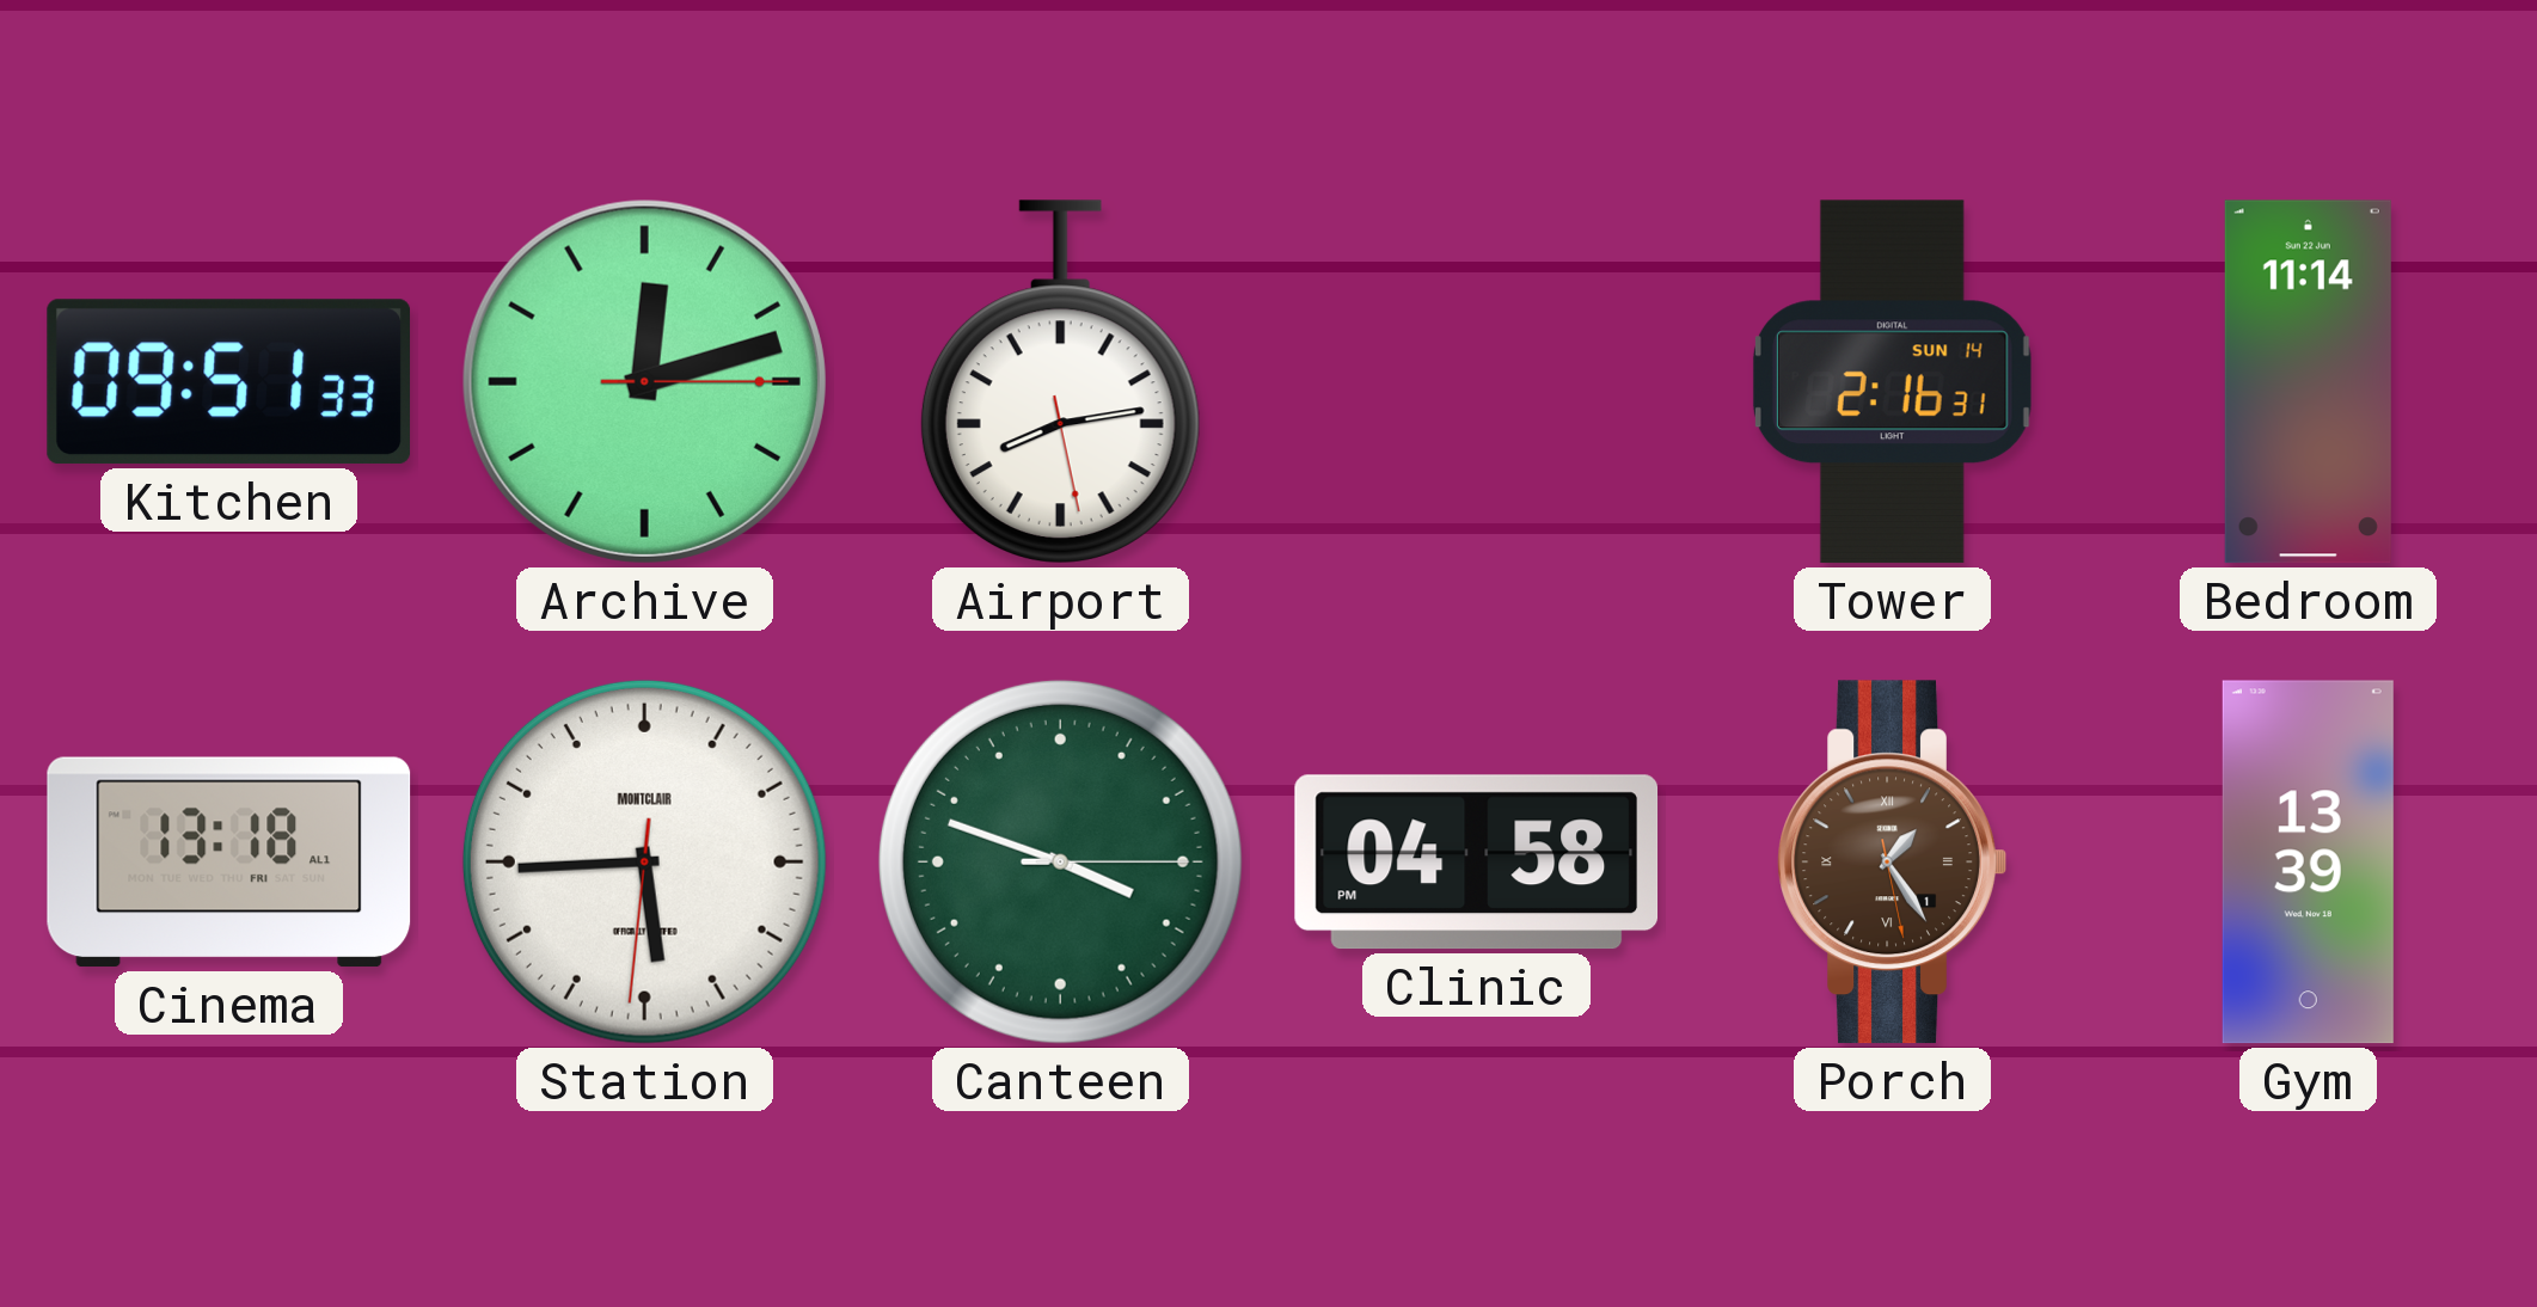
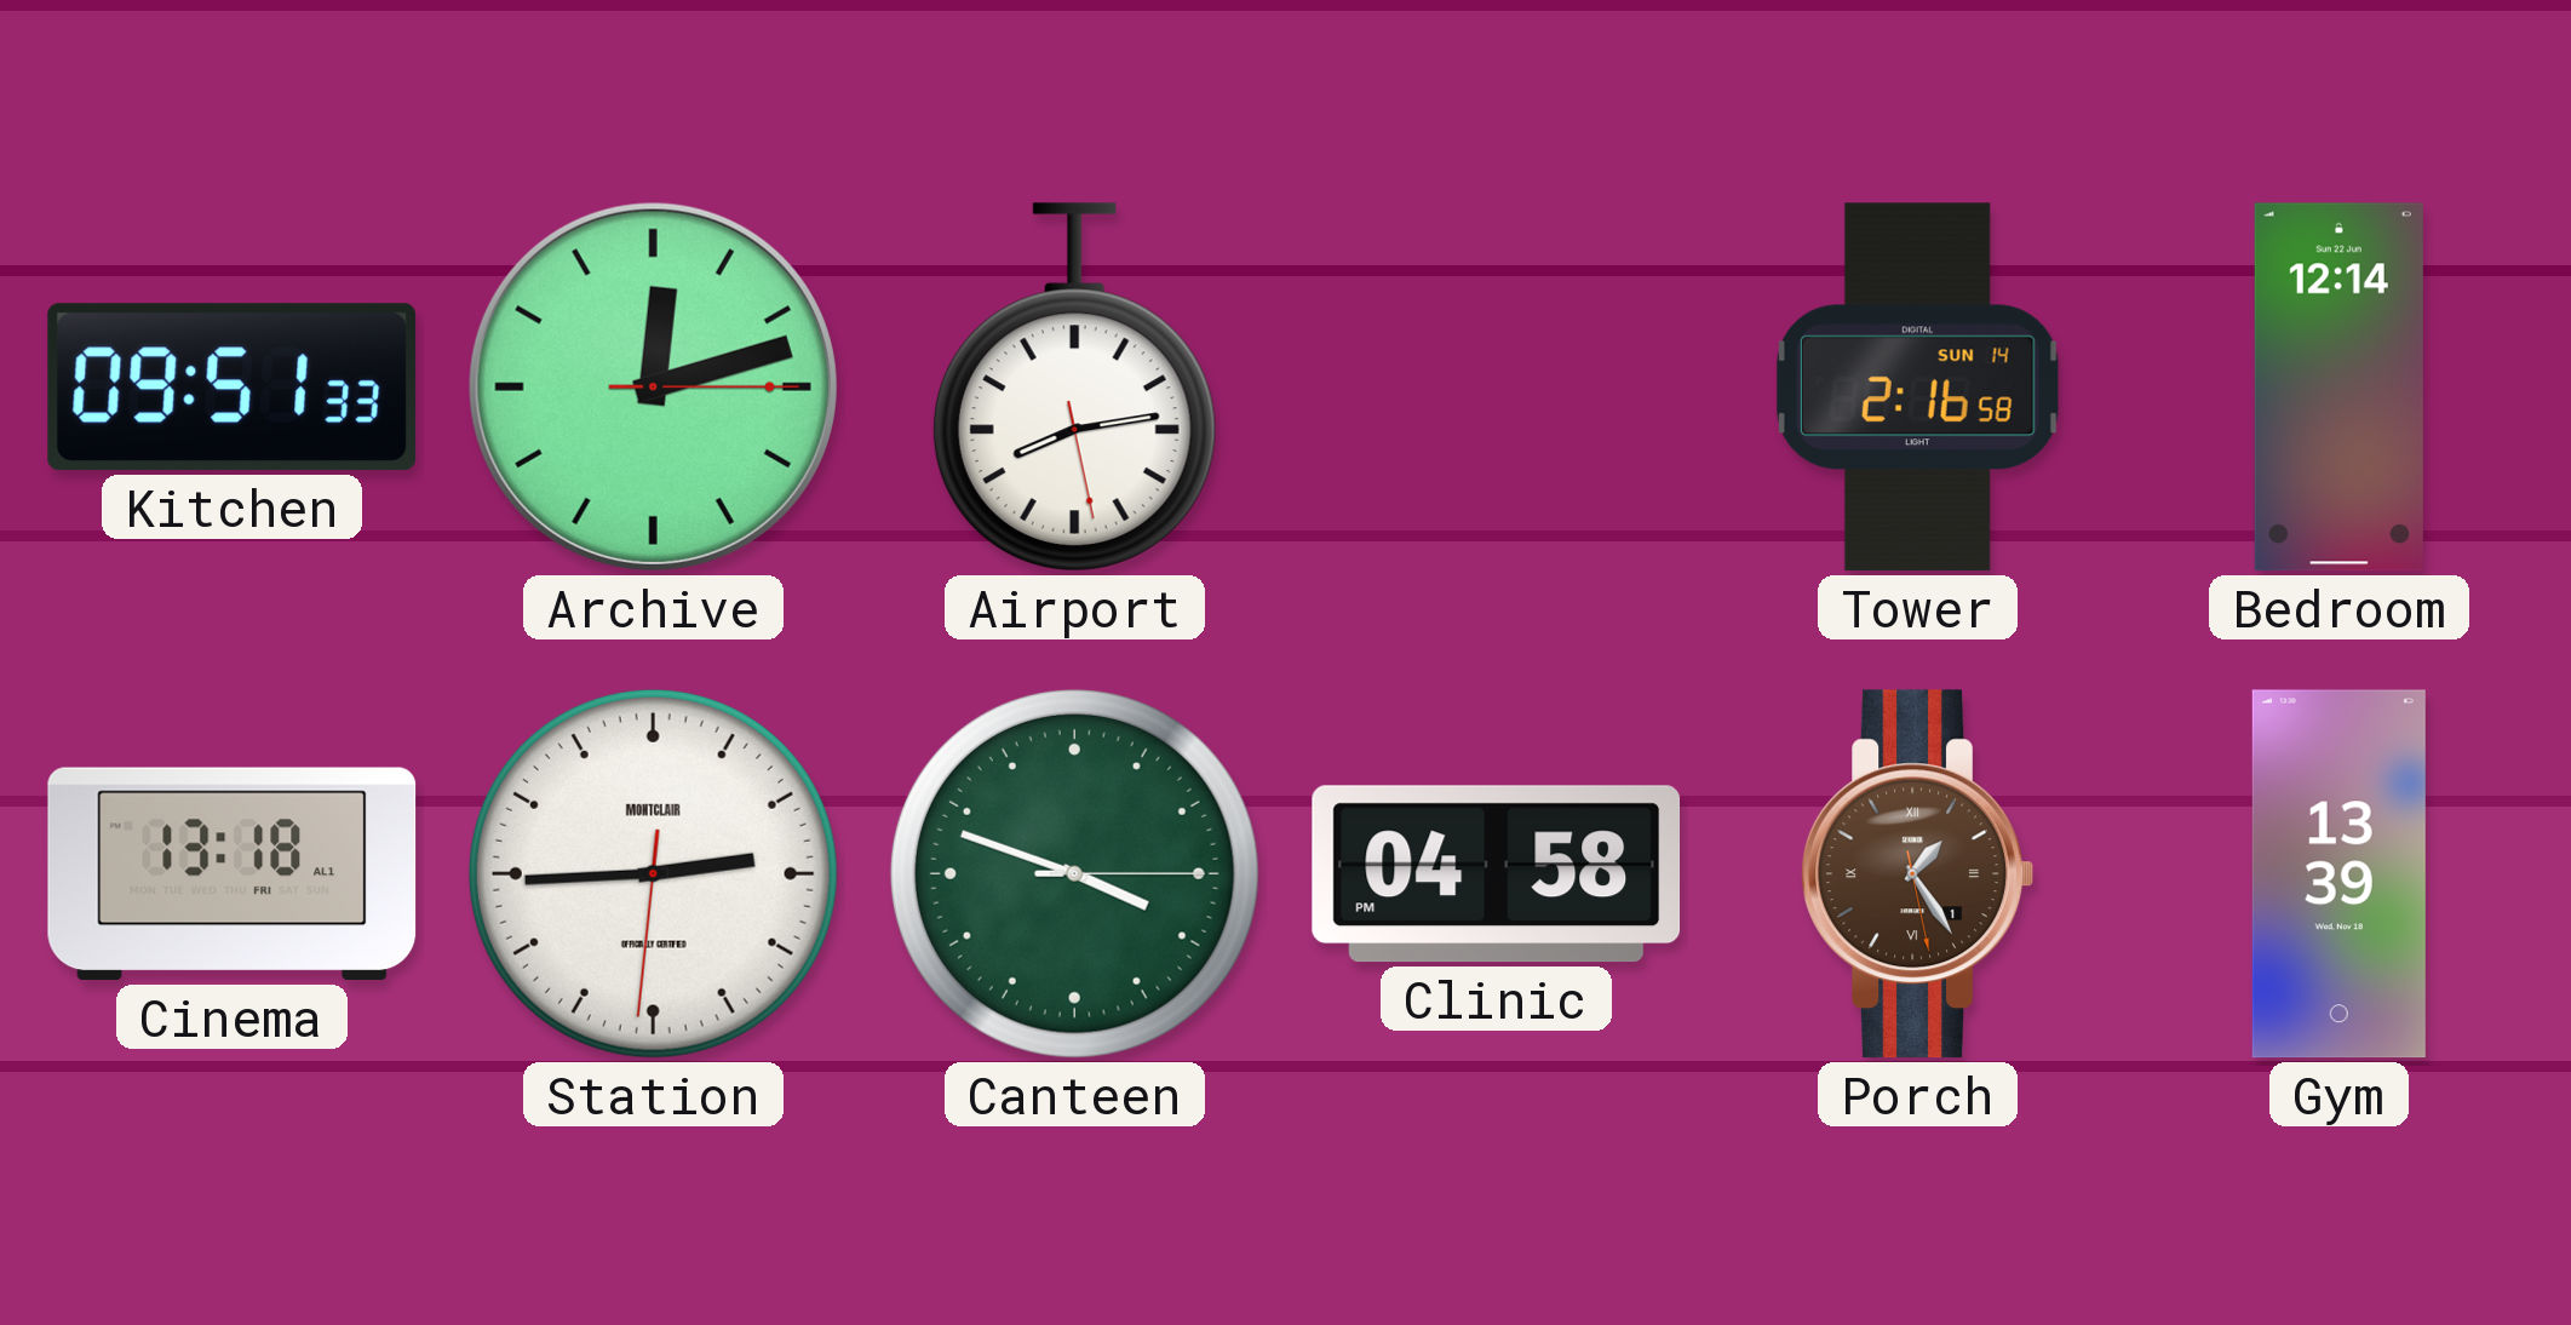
Tower: 2:16:31 -> 2:16:58
Bedroom: 11:14 -> 12:14
Station: 5:44 -> 2:44
